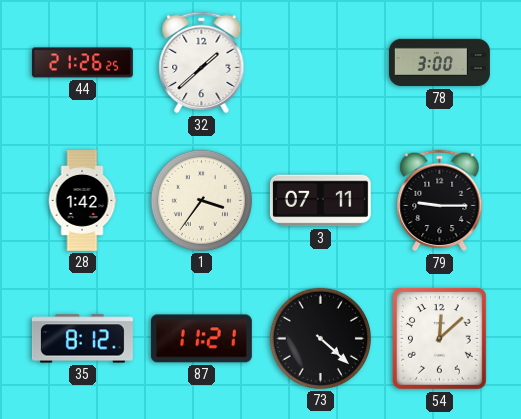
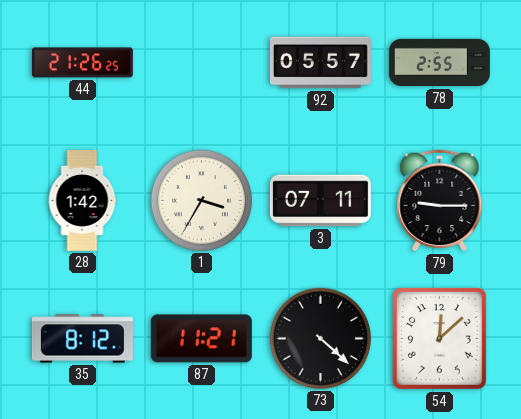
32: 1:38 -> none
92: none -> 05:57
78: 3:00 -> 2:55
1: 3:36 -> 3:35
